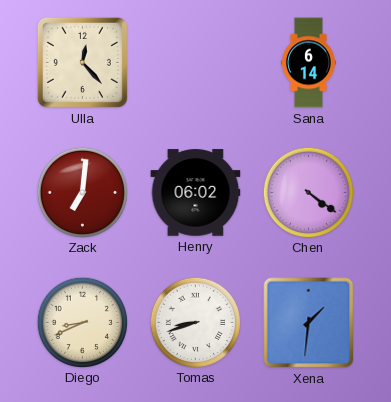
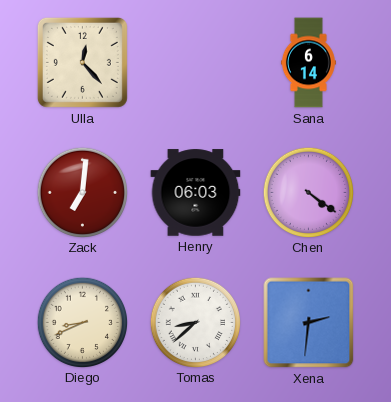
Henry: 06:02 -> 06:03
Tomas: 8:42 -> 8:38
Xena: 1:31 -> 2:31
